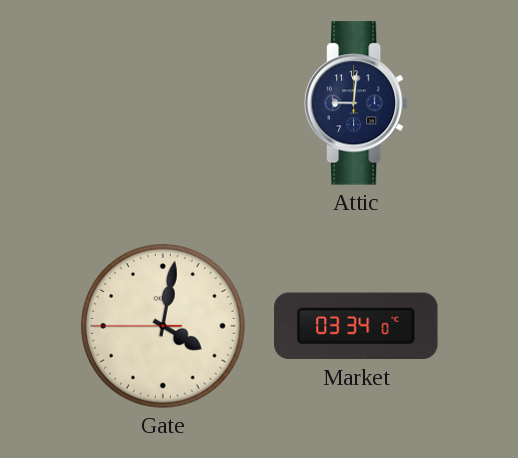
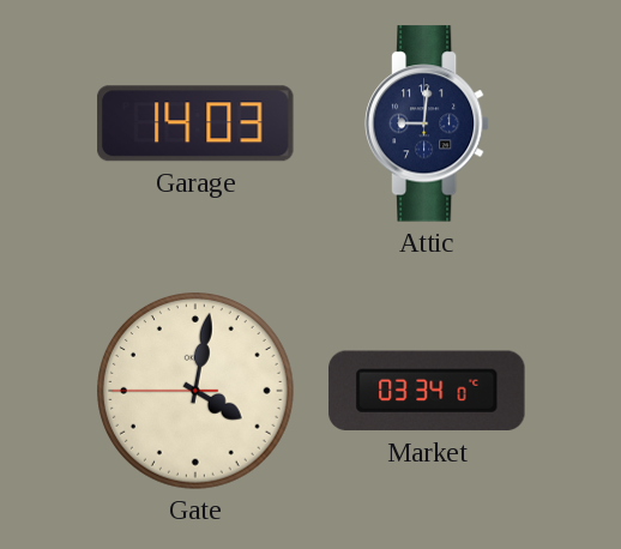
Garage: none -> 14:03
